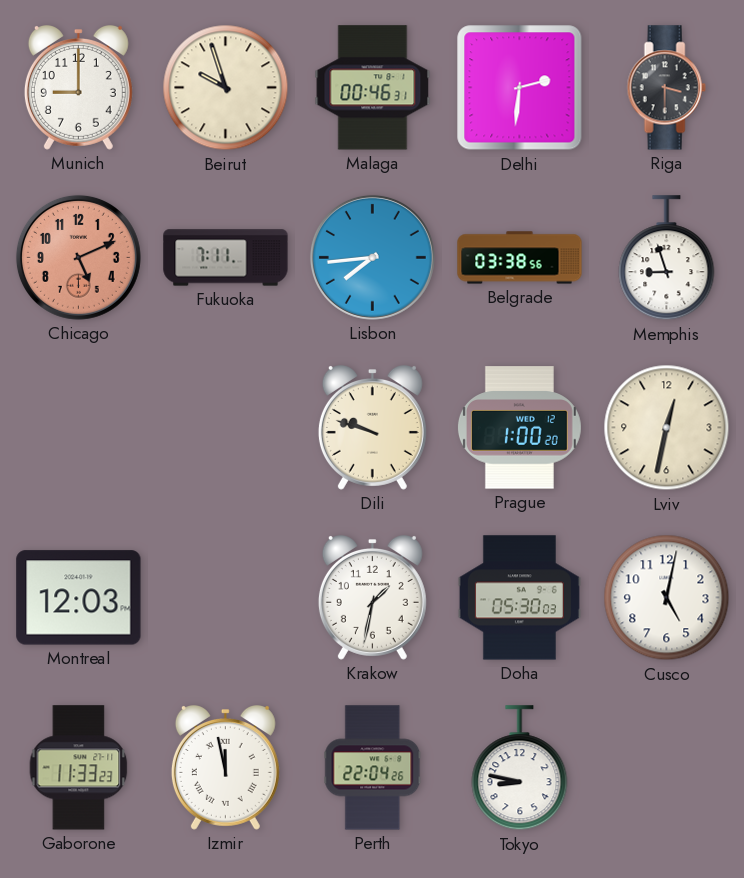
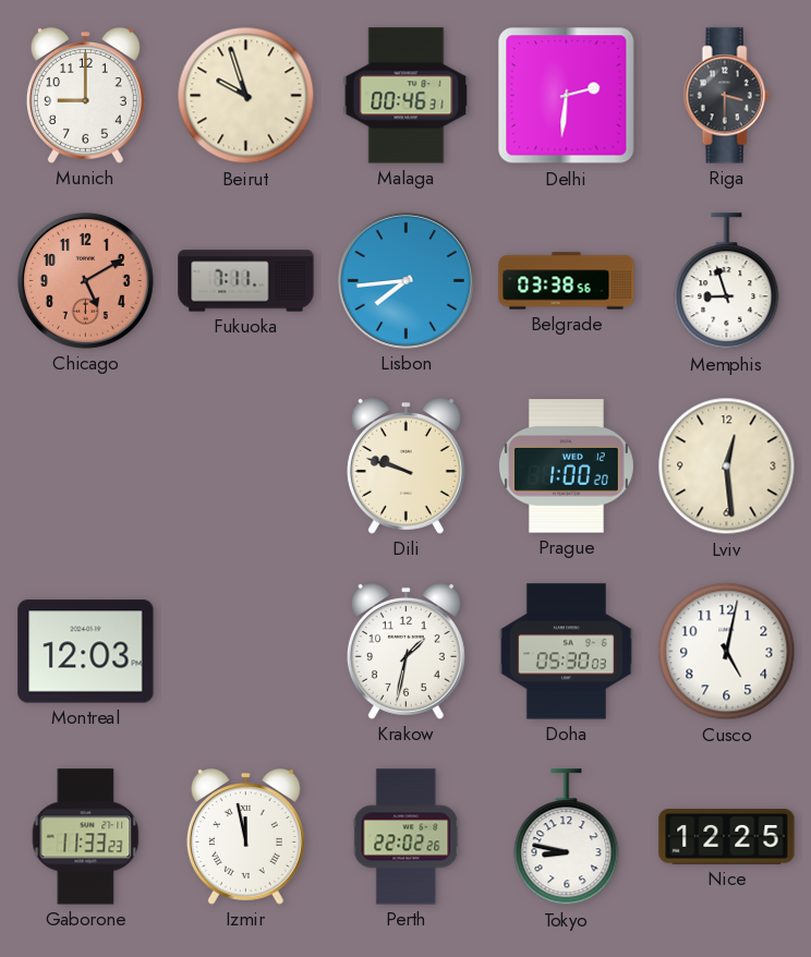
Chicago: 5:11 -> 5:10
Lviv: 12:32 -> 12:29
Perth: 22:04 -> 22:02
Nice: none -> 12:25
